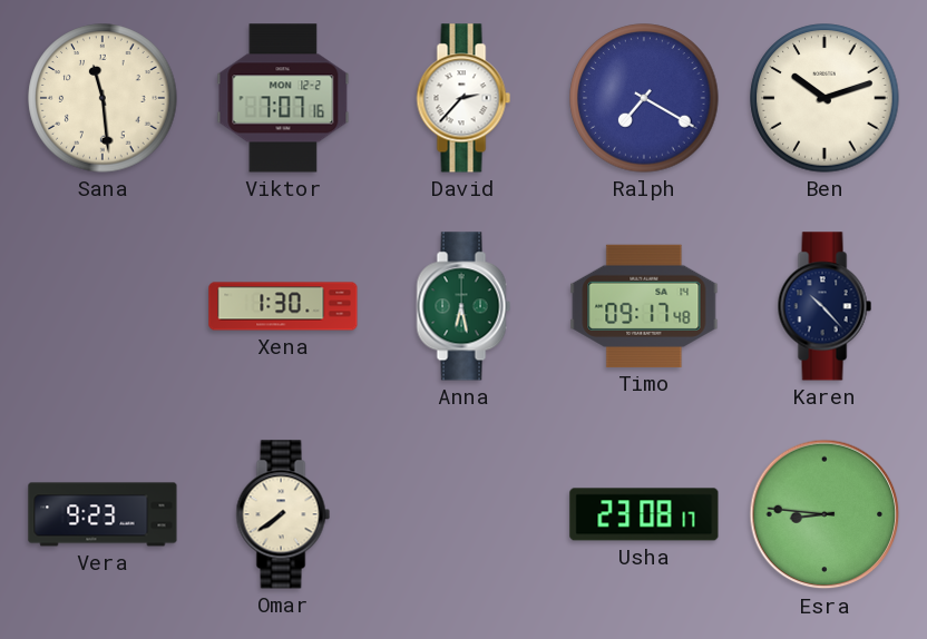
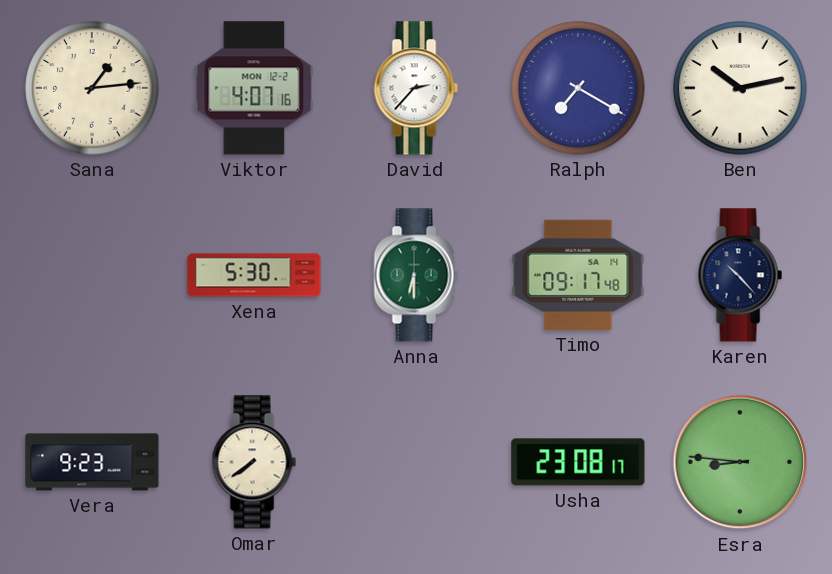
Sana: 11:29 -> 1:14
Viktor: 7:07 -> 4:07
Ben: 10:12 -> 10:13
Xena: 1:30 -> 5:30
Anna: 6:28 -> 6:30
